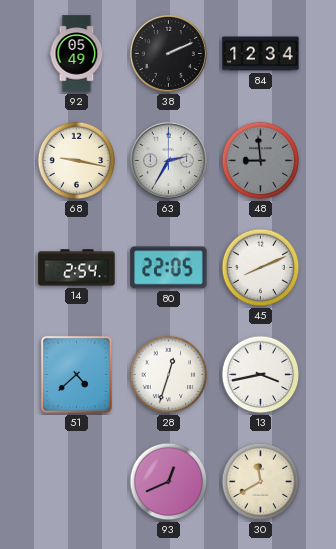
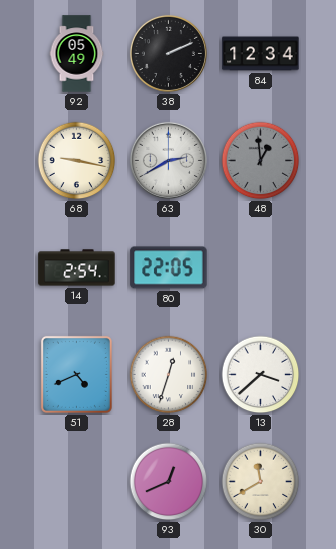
63: 2:35 -> 2:40
48: 8:59 -> 12:59
45: 8:11 -> none
51: 4:38 -> 4:41
13: 3:43 -> 3:38
